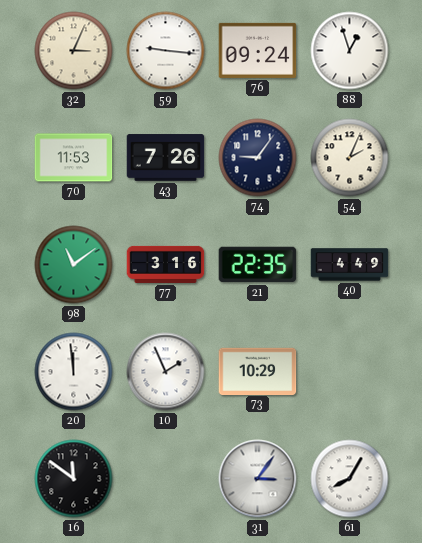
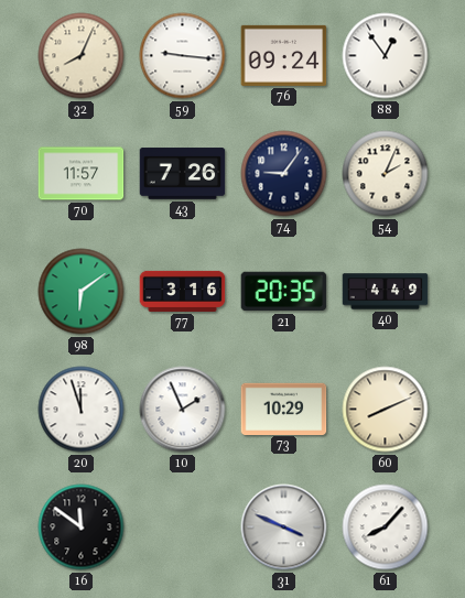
32: 3:04 -> 8:04
88: 12:57 -> 12:54
70: 11:53 -> 11:57
98: 11:09 -> 6:09
21: 22:35 -> 20:35
20: 11:59 -> 11:57
60: none -> 8:11
31: 3:06 -> 3:49
61: 8:05 -> 8:07
